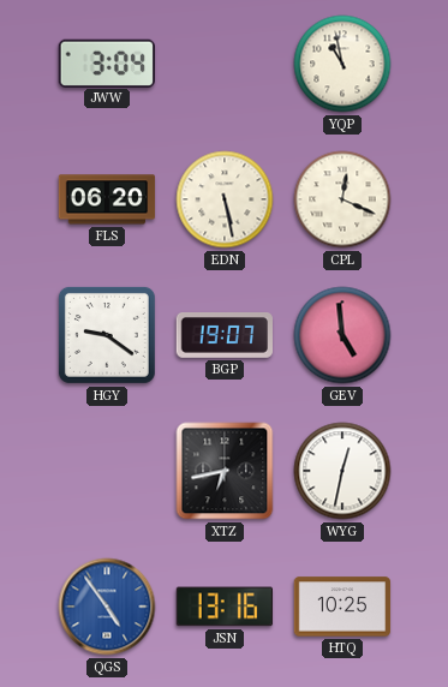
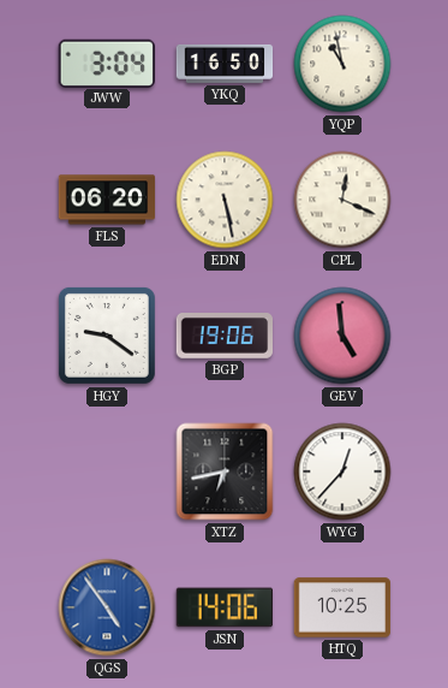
YKQ: none -> 16:50
BGP: 19:07 -> 19:06
WYG: 12:32 -> 12:37
JSN: 13:16 -> 14:06
